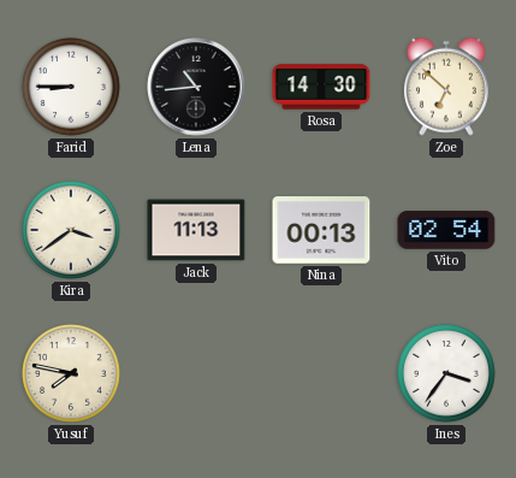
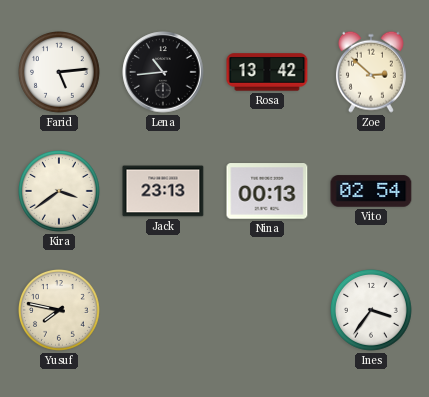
Farid: 8:45 -> 5:14
Rosa: 14:30 -> 13:42
Zoe: 6:52 -> 2:52
Jack: 11:13 -> 23:13
